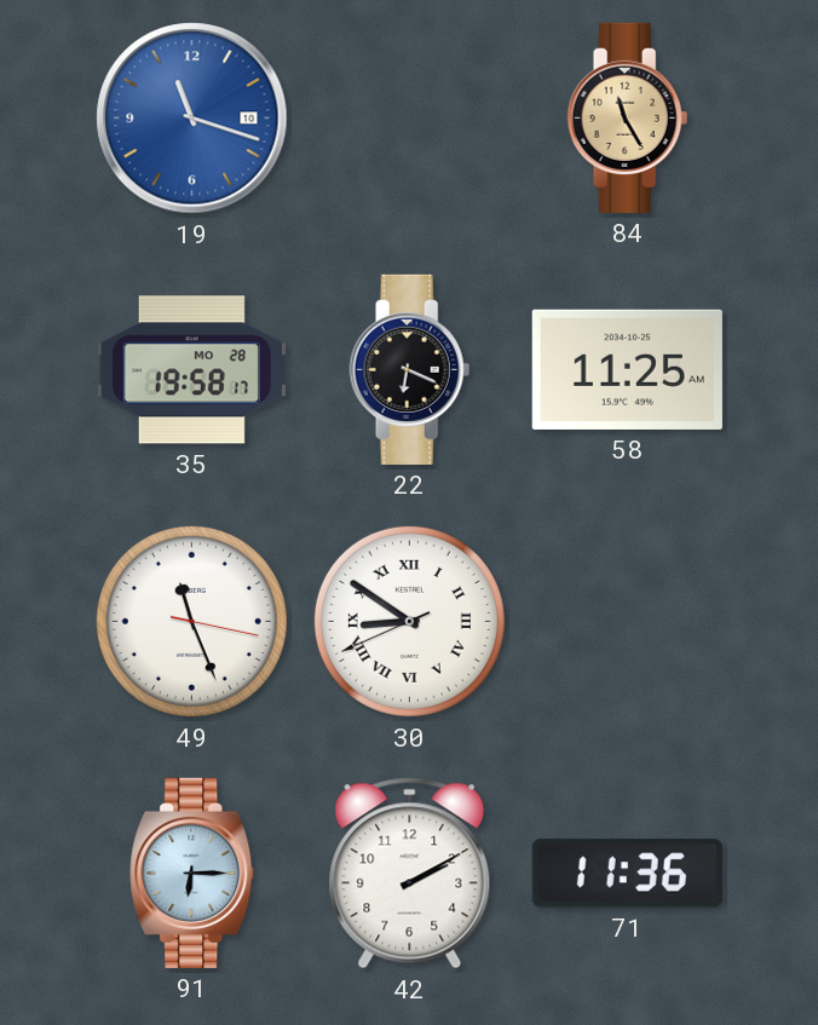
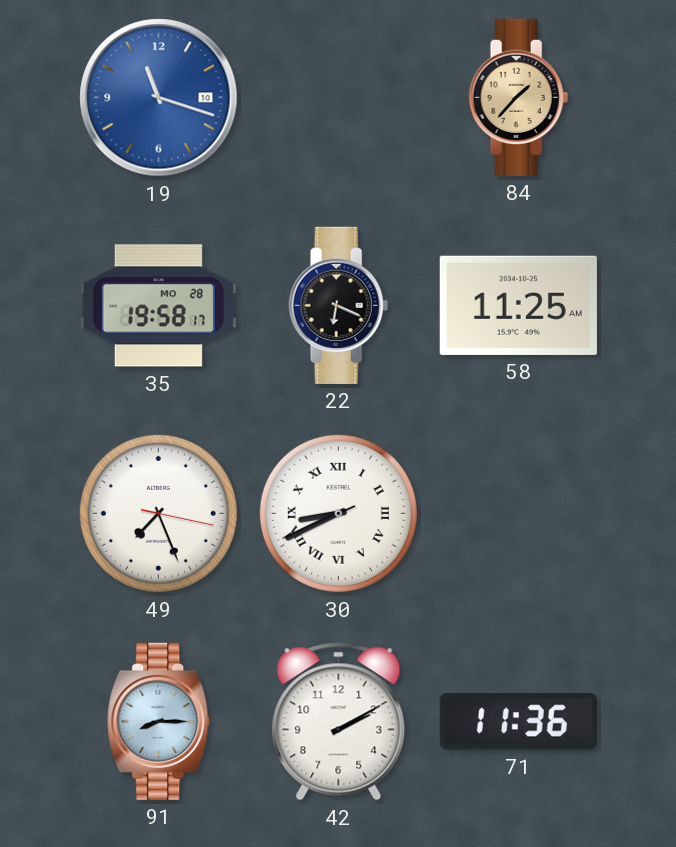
84: 11:25 -> 1:37
49: 11:26 -> 7:26
30: 8:50 -> 8:40
91: 6:15 -> 8:15
